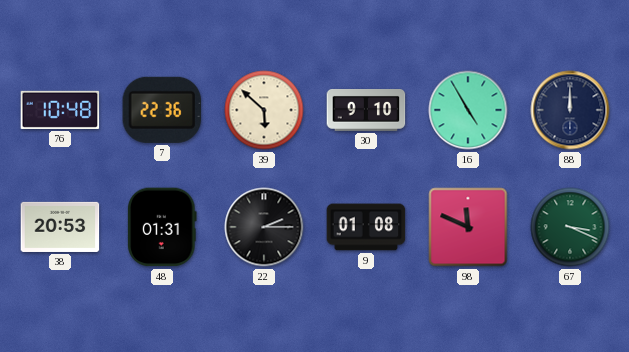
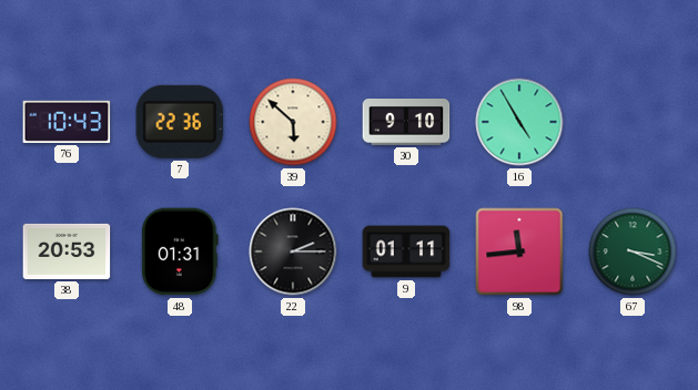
76: 10:48 -> 10:43
88: 12:00 -> none
9: 01:08 -> 01:11
98: 11:49 -> 11:44
